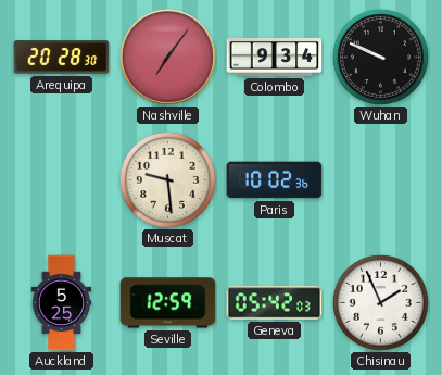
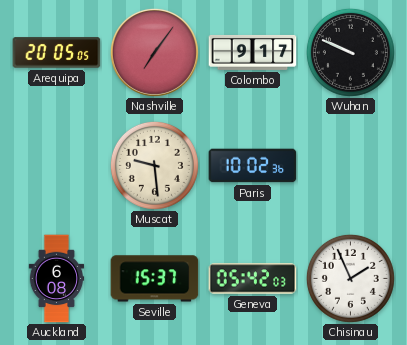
Arequipa: 20:28 -> 20:05
Colombo: 9:34 -> 9:17
Auckland: 5:25 -> 6:08
Seville: 12:59 -> 15:37
